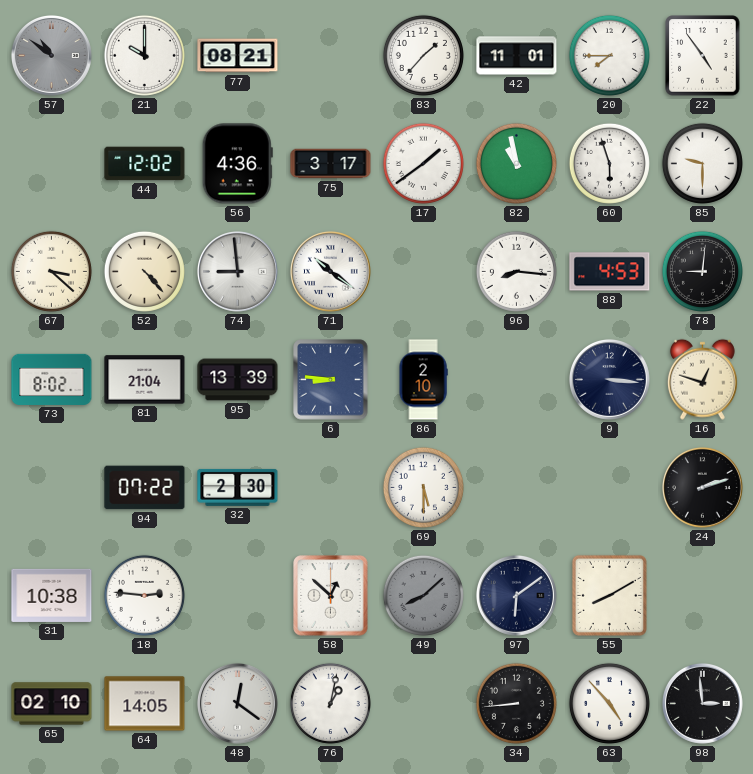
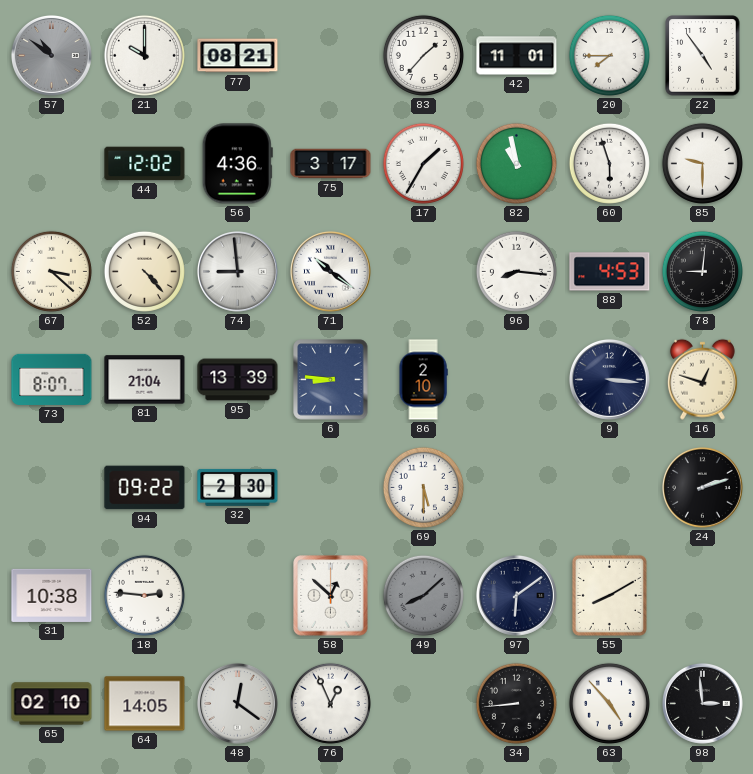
17: 1:39 -> 1:35
73: 8:02 -> 8:07
94: 07:22 -> 09:22
76: 1:02 -> 12:56
